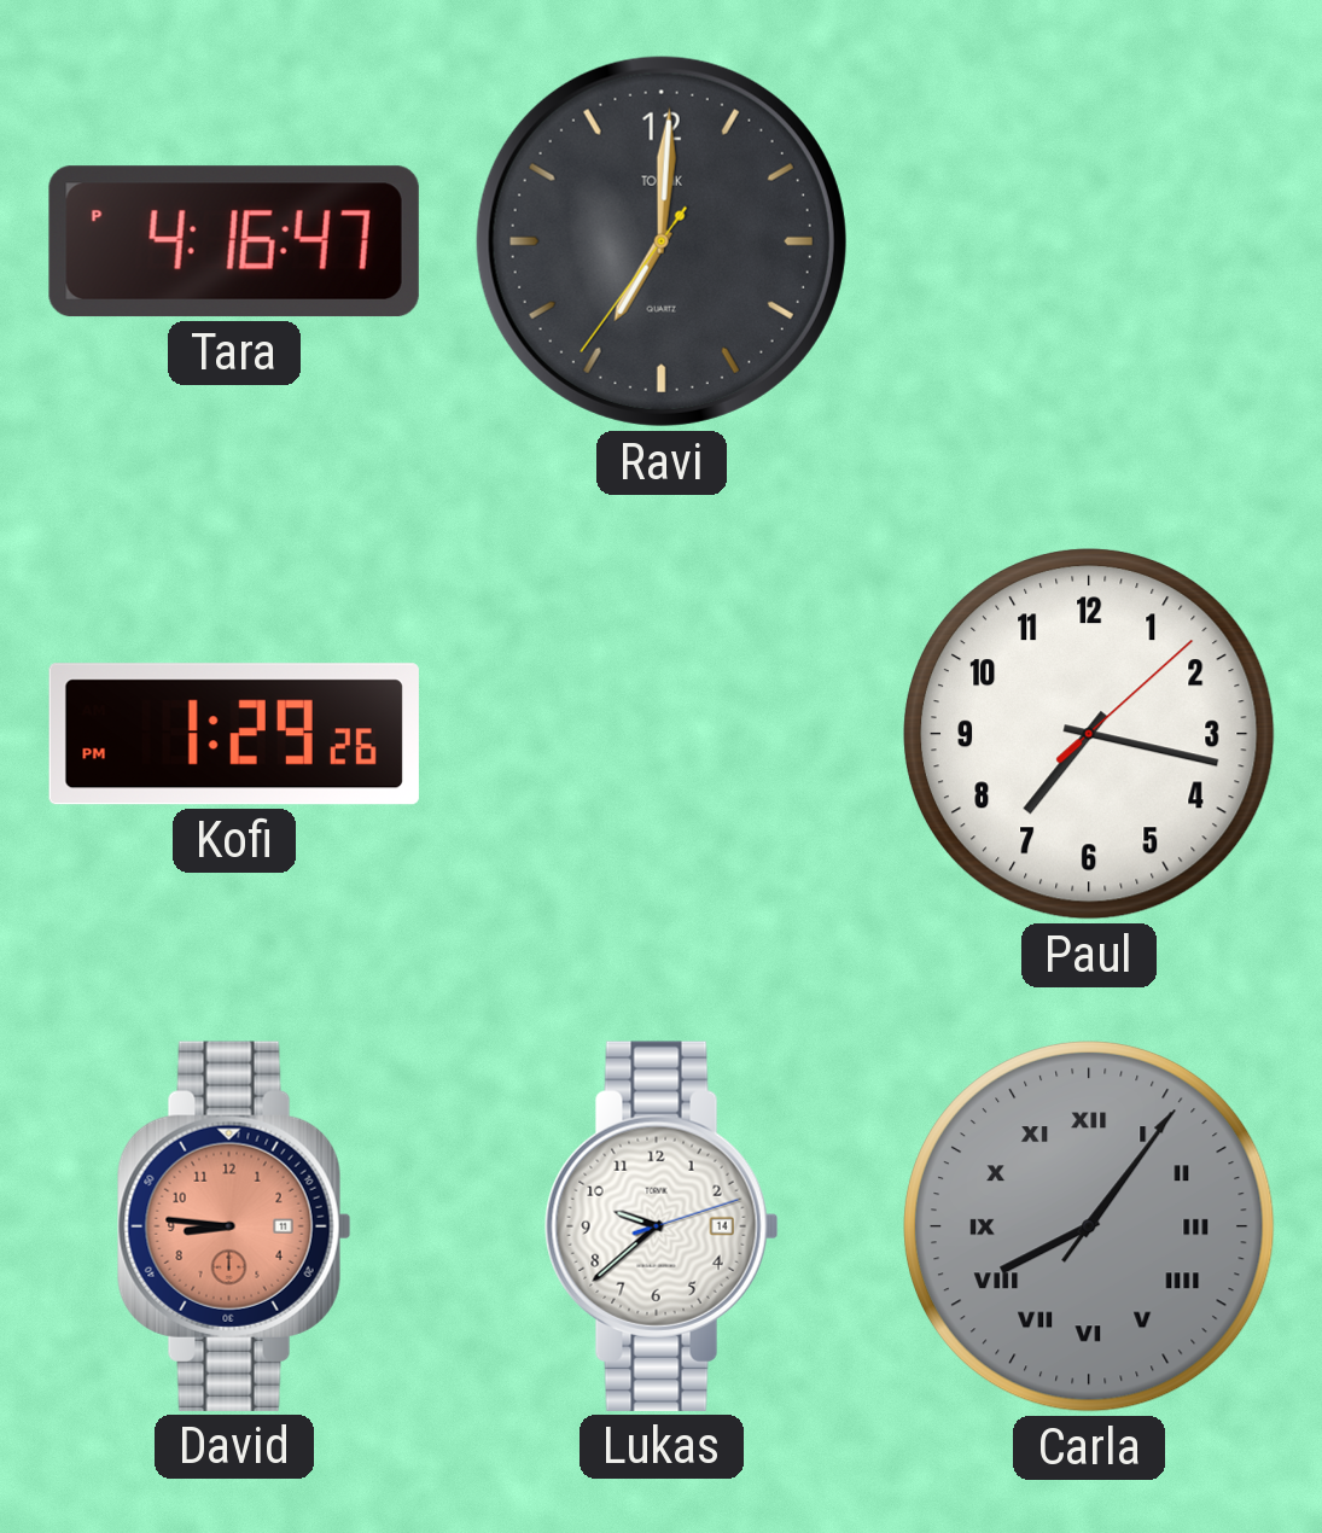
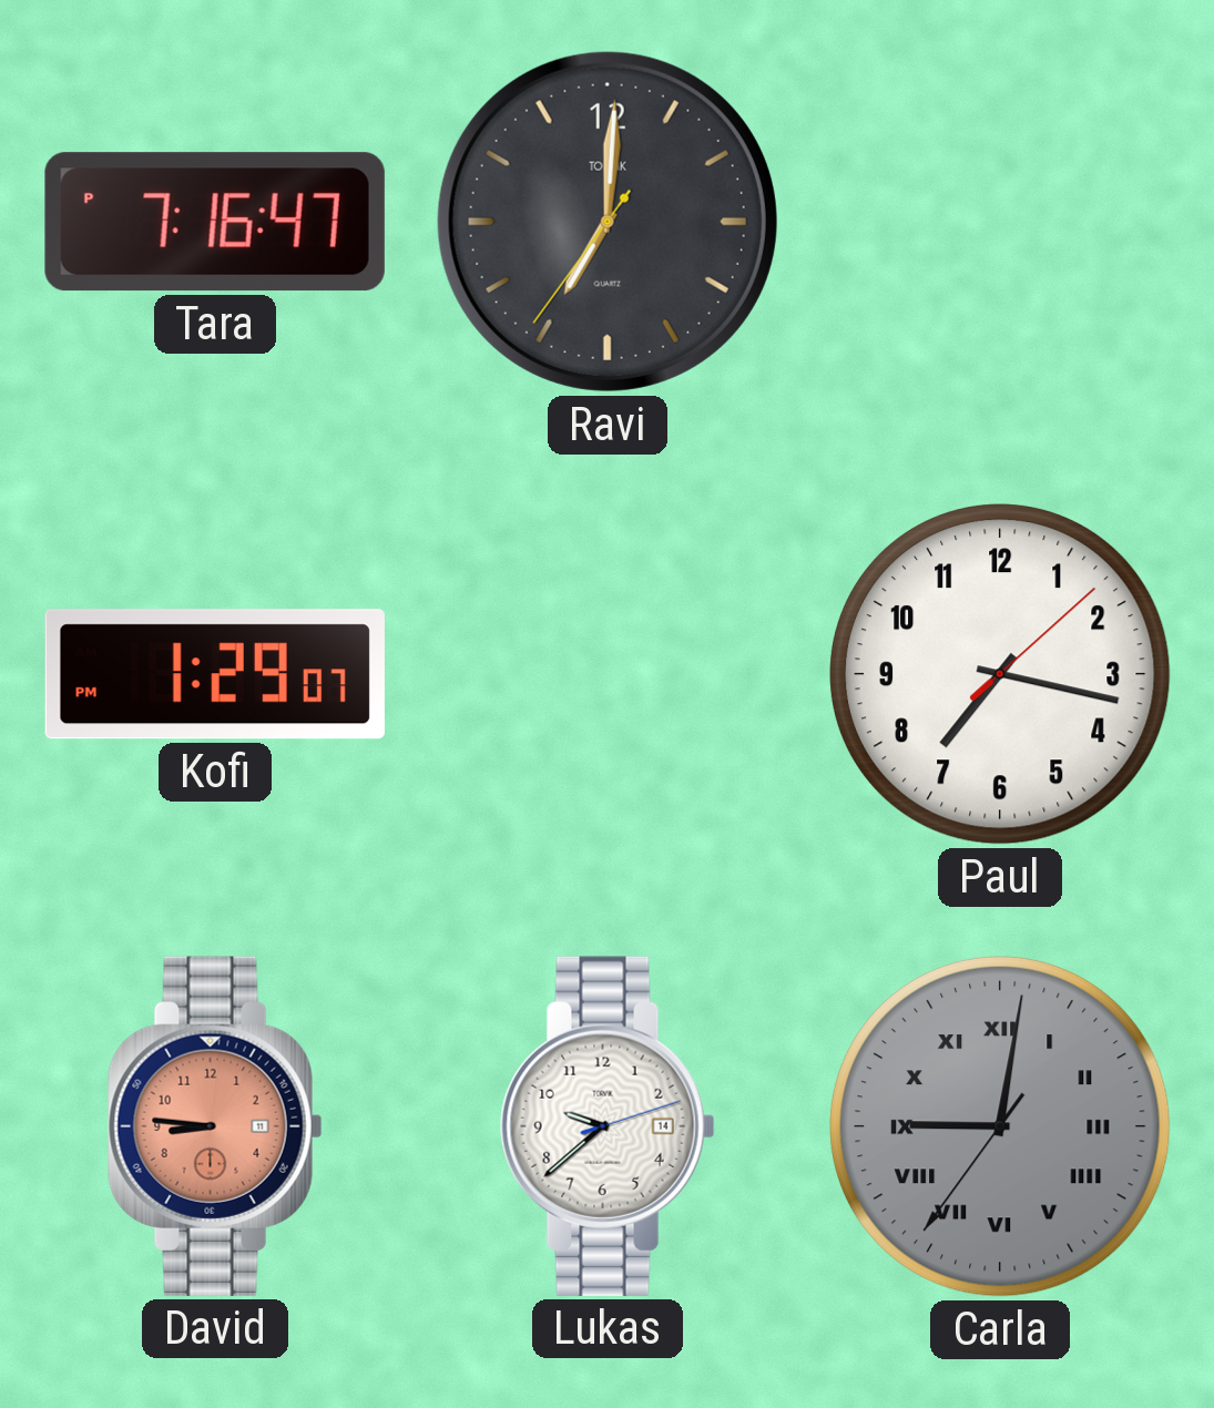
Tara: 4:16 -> 7:16
Kofi: 1:29:26 PM -> 1:29:07 PM
Carla: 8:06 -> 9:01
